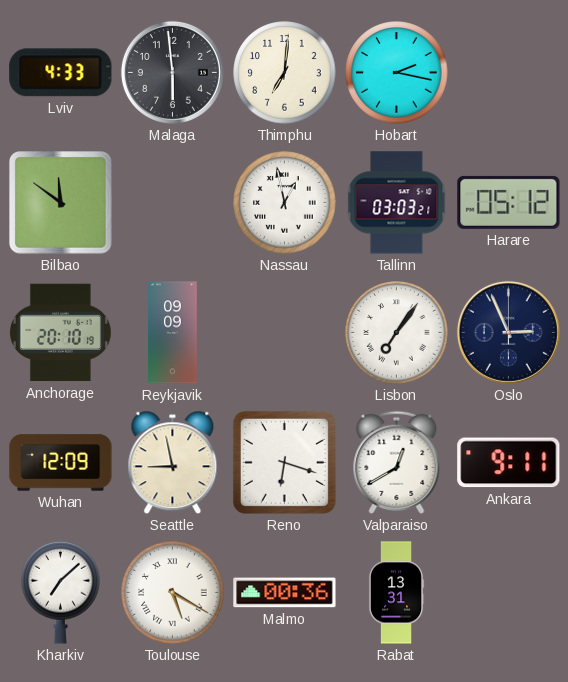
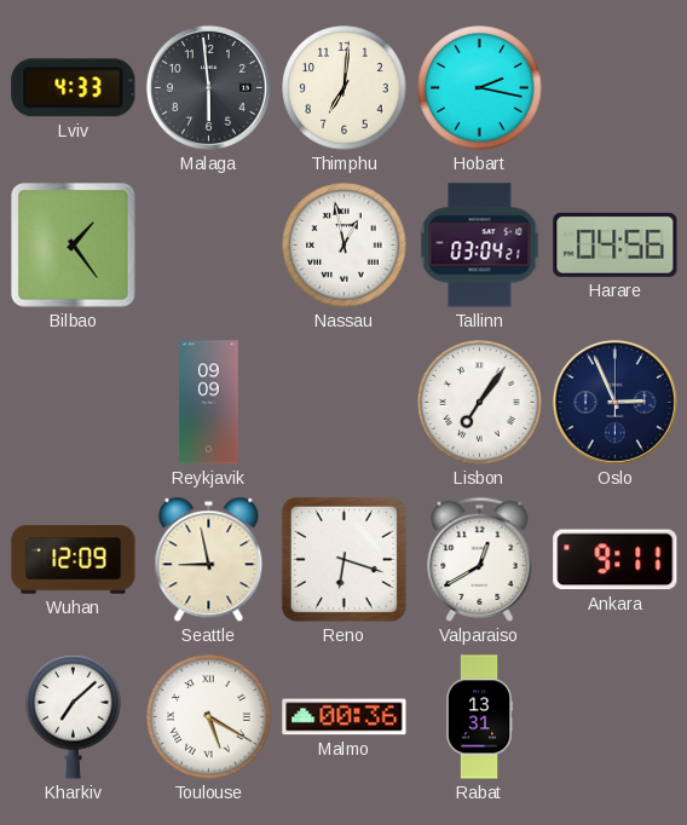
Bilbao: 11:51 -> 1:24
Tallinn: 03:03 -> 03:04
Harare: 05:12 -> 04:56
Anchorage: 20:10 -> none
